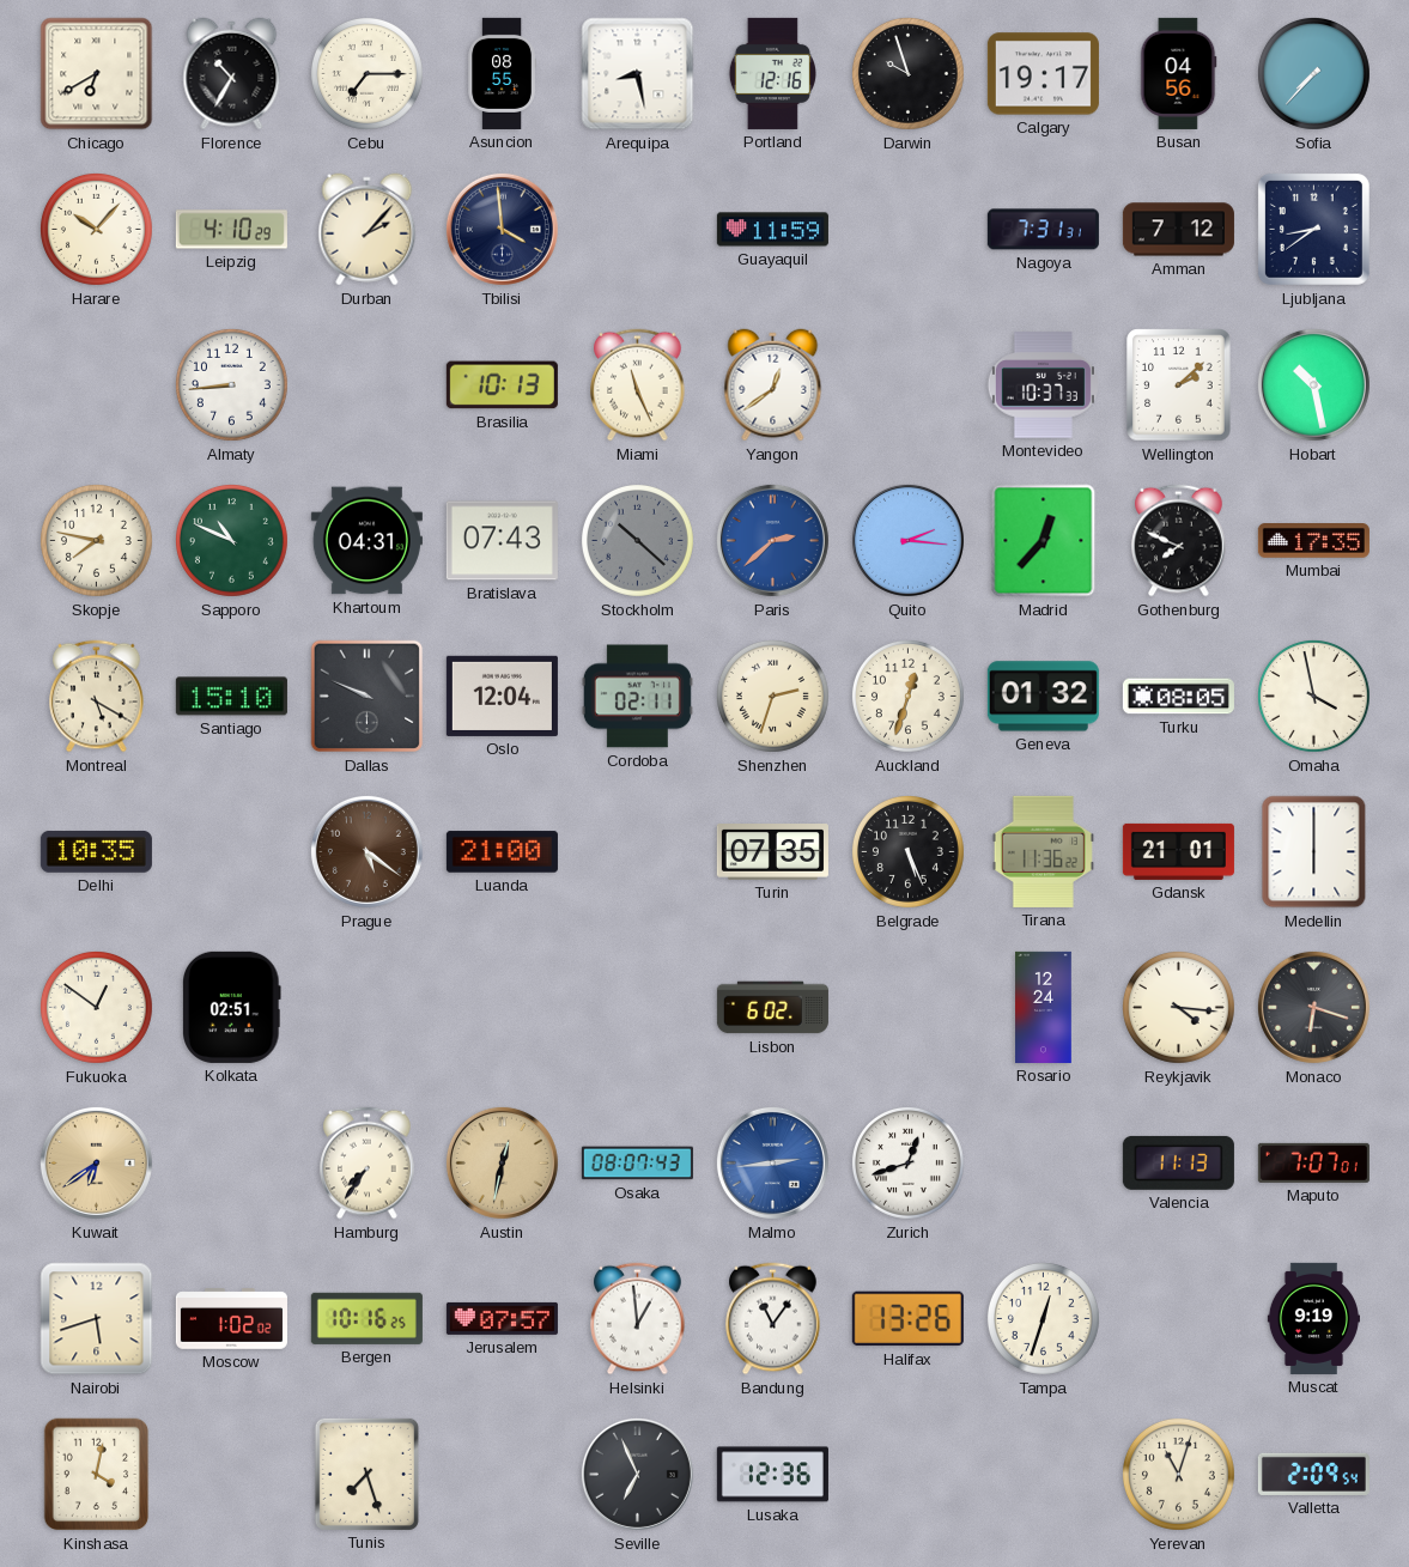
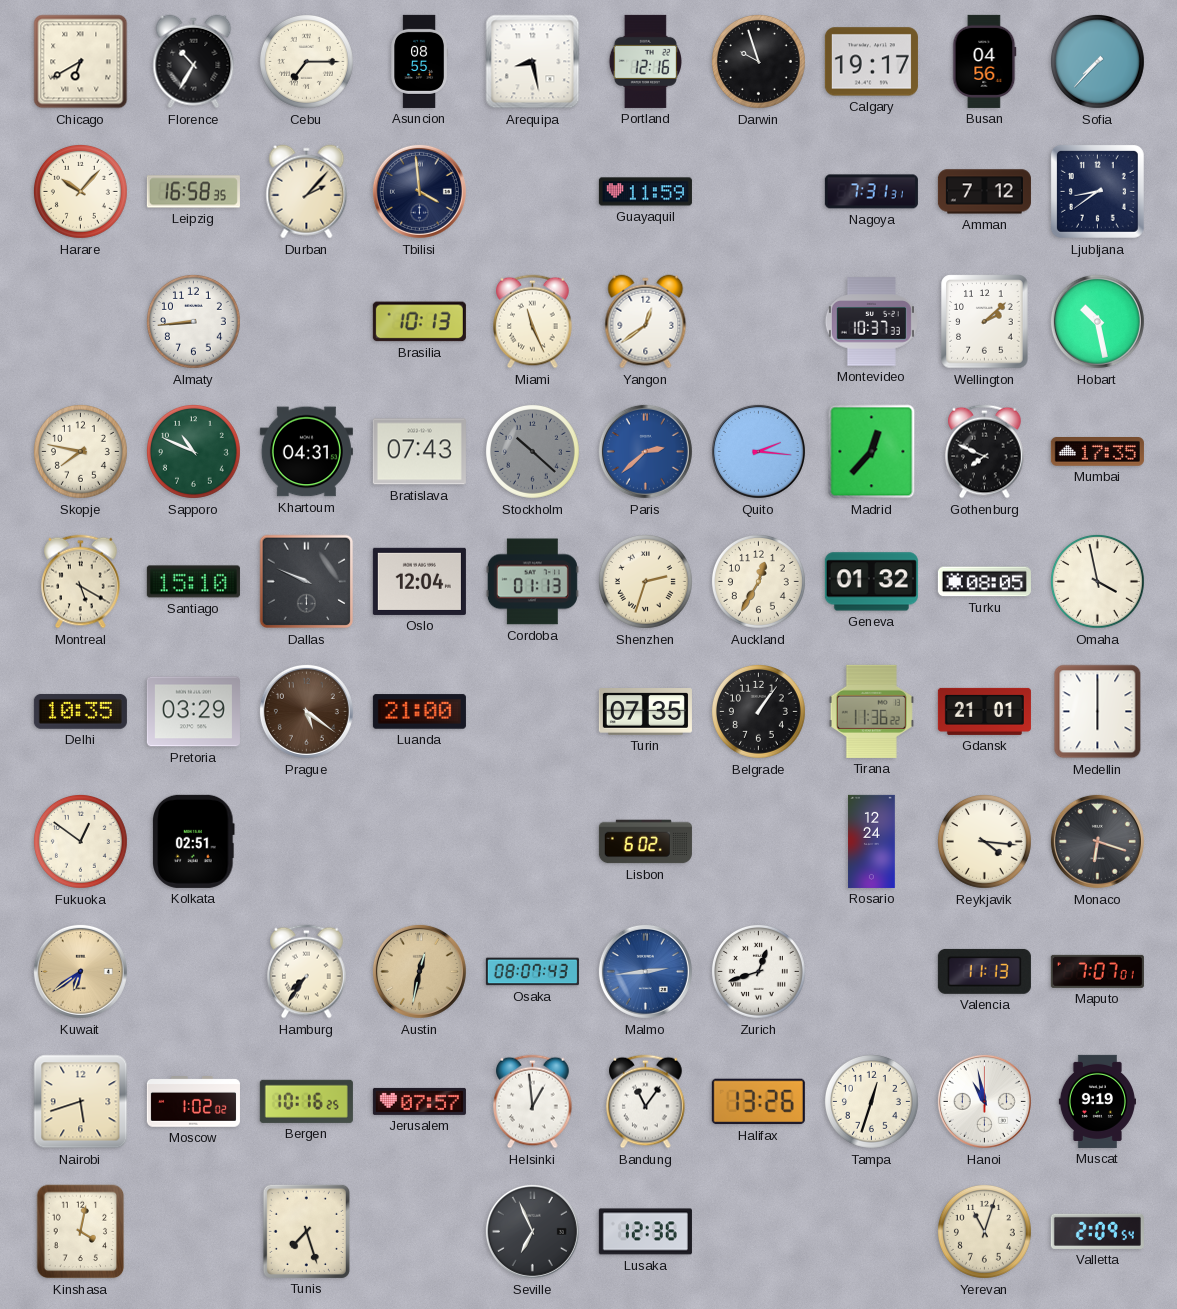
Leipzig: 4:10 -> 16:58
Cordoba: 02:11 -> 01:13
Auckland: 12:33 -> 12:35
Pretoria: none -> 03:29
Belgrade: 5:26 -> 1:06
Hanoi: none -> 10:58
